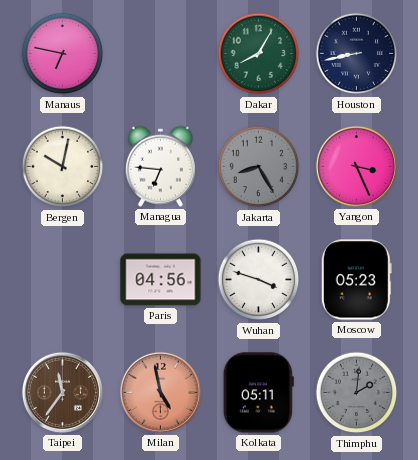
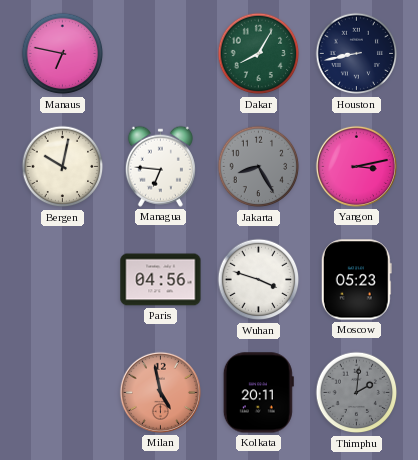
Yangon: 3:26 -> 3:13
Taipei: 11:36 -> none
Kolkata: 05:11 -> 20:11
